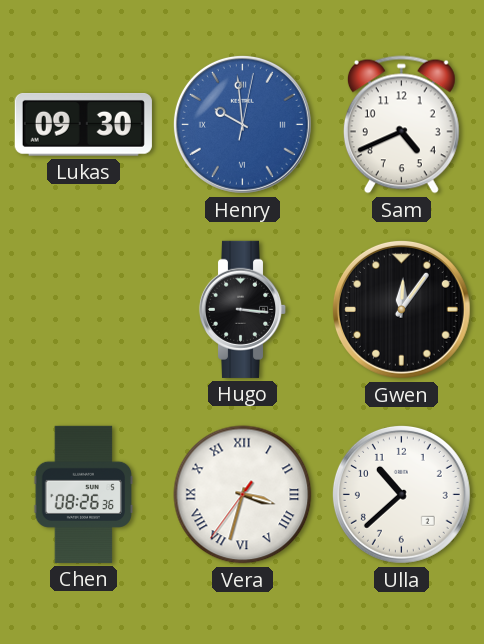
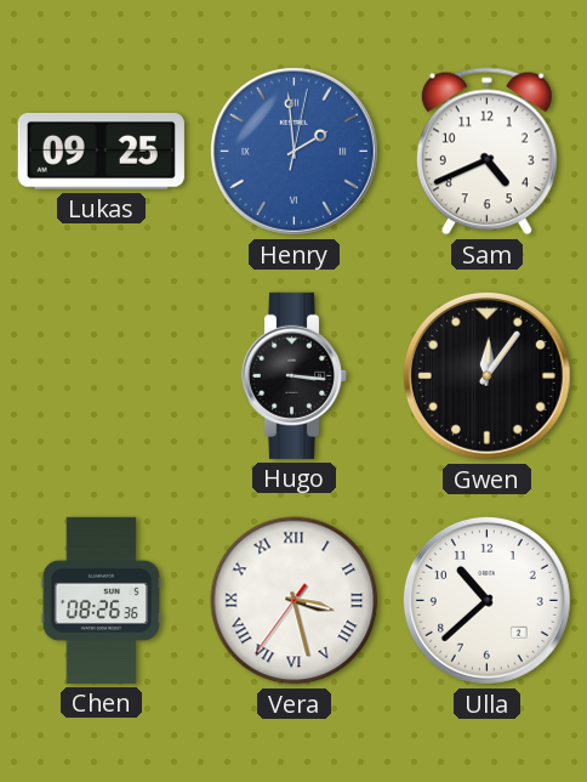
Lukas: 09:30 -> 09:25
Henry: 9:59 -> 1:59
Vera: 3:32 -> 3:27
